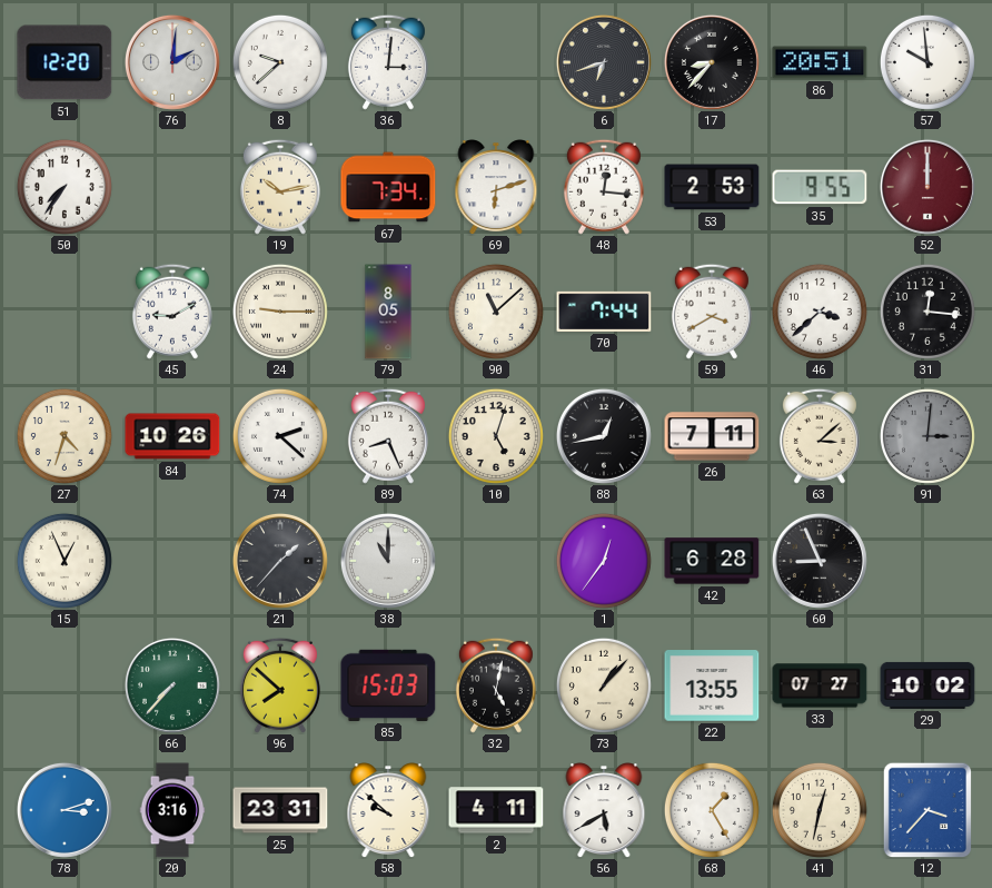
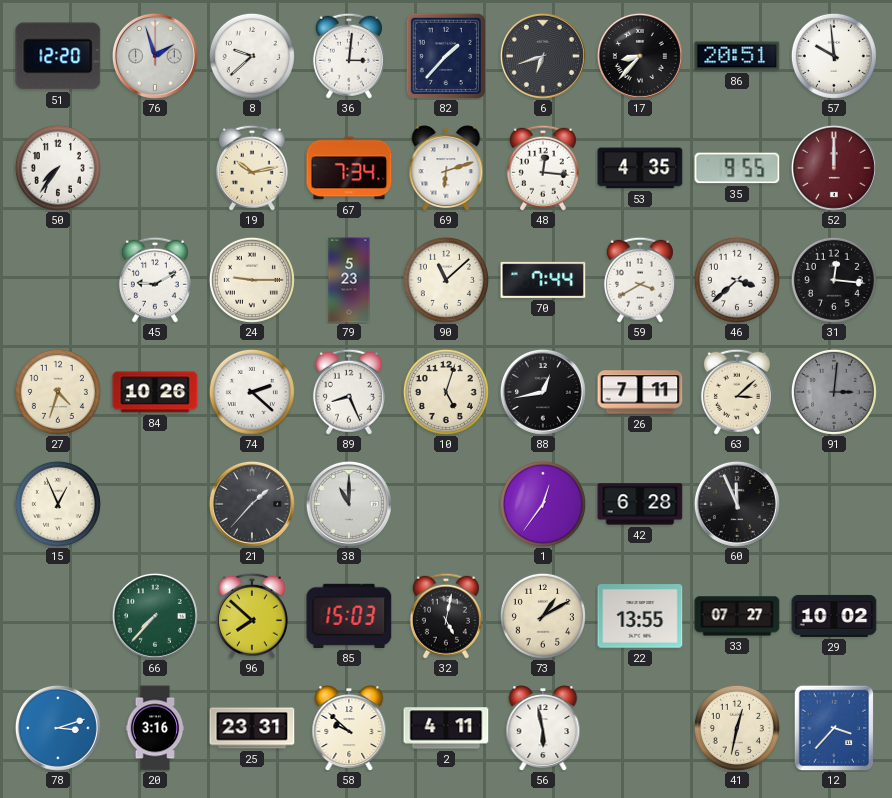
76: 2:01 -> 1:57
82: none -> 1:37
53: 2:53 -> 4:35
79: 8:05 -> 5:23
60: 8:56 -> 11:56
73: 1:07 -> 1:10
56: 5:40 -> 5:58
68: 1:25 -> none
